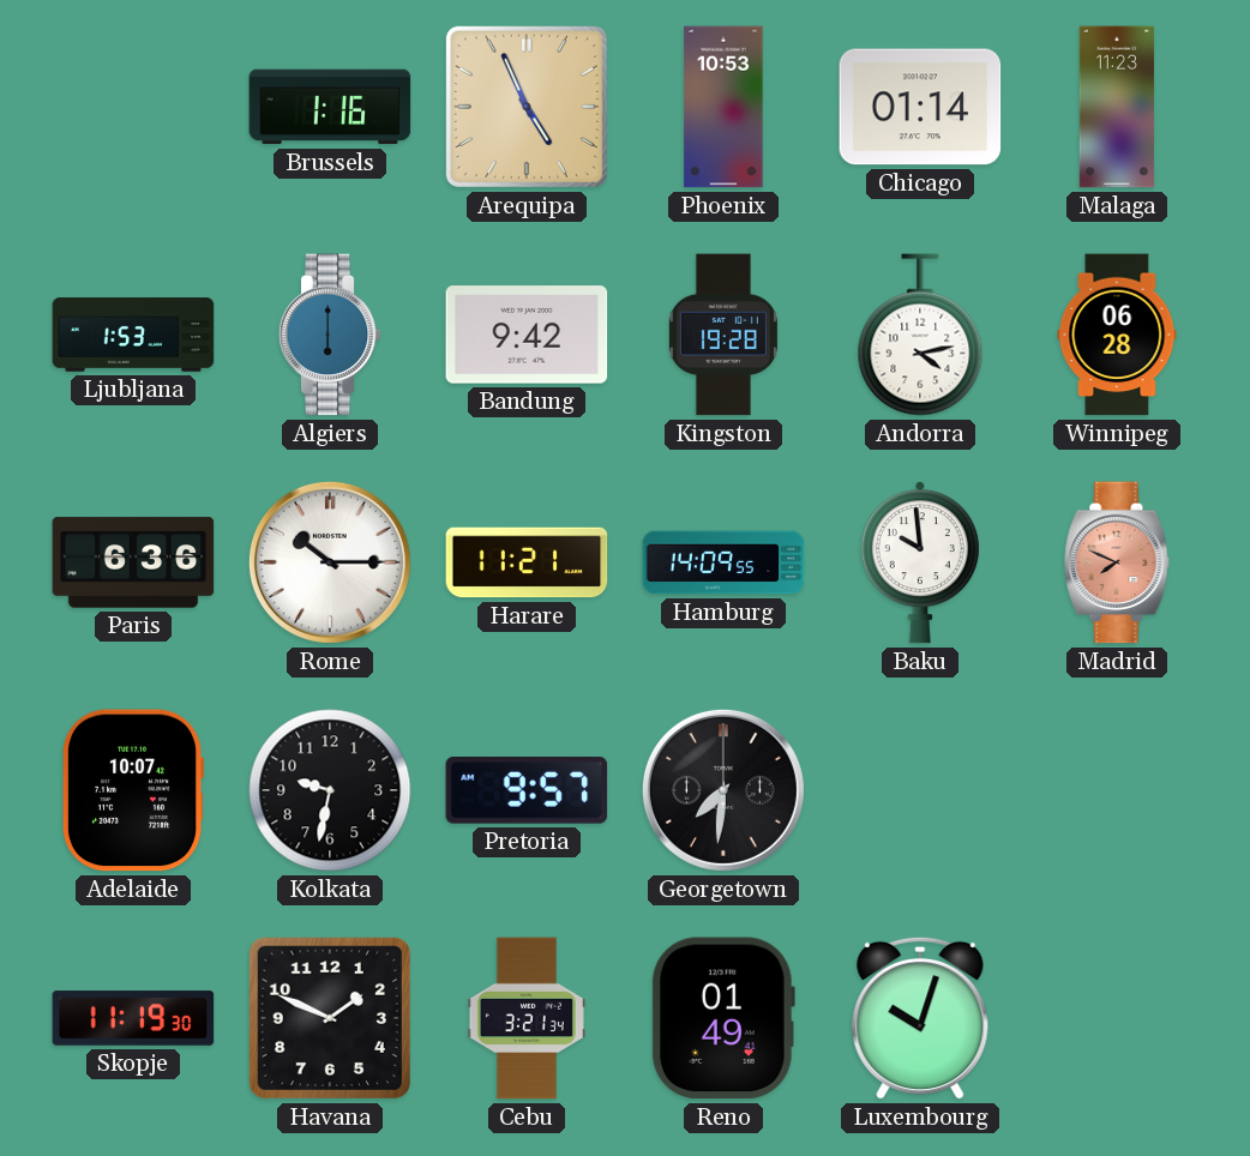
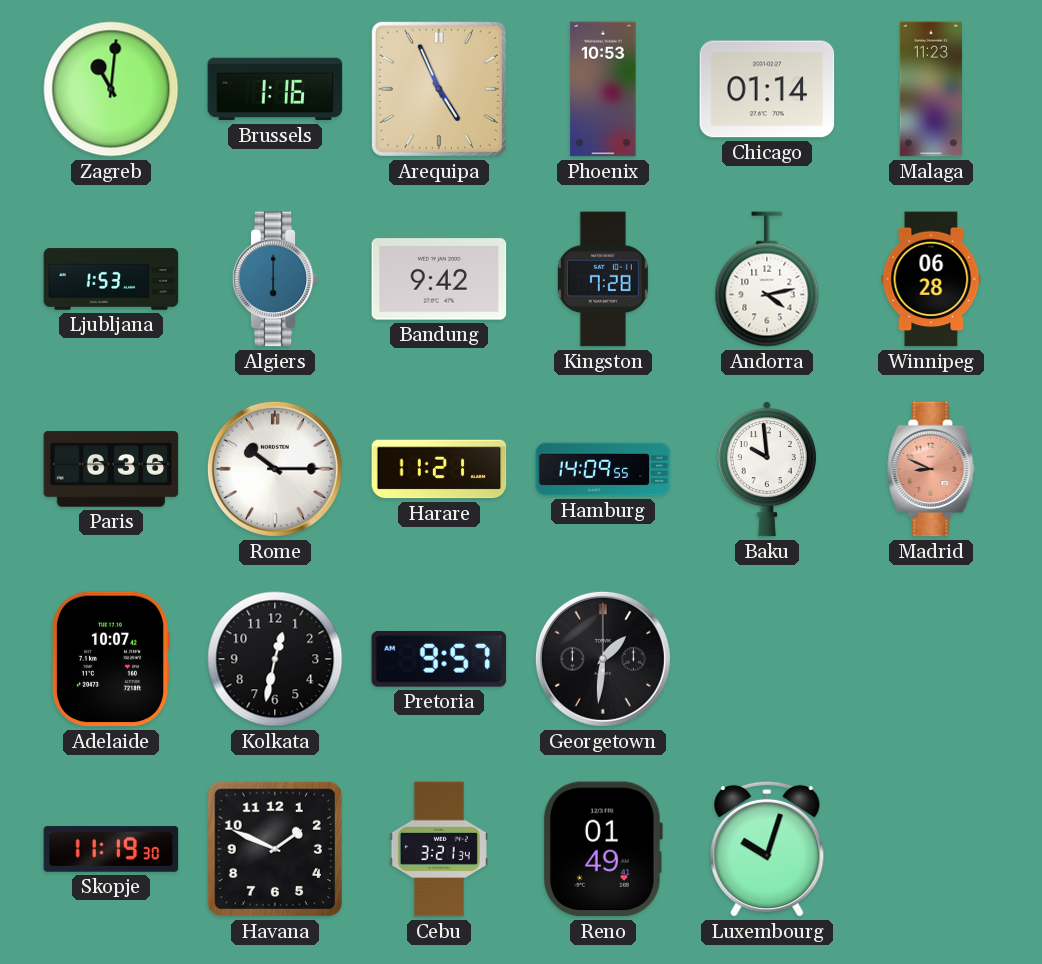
Zagreb: none -> 11:01
Kingston: 19:28 -> 7:28
Madrid: 7:49 -> 8:49
Kolkata: 9:32 -> 12:32
Georgetown: 7:31 -> 1:31
